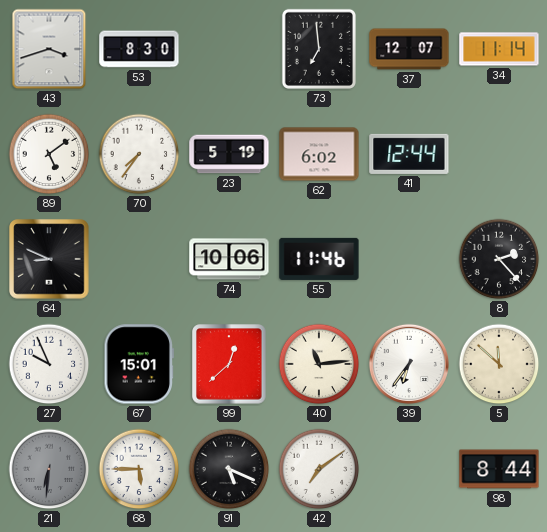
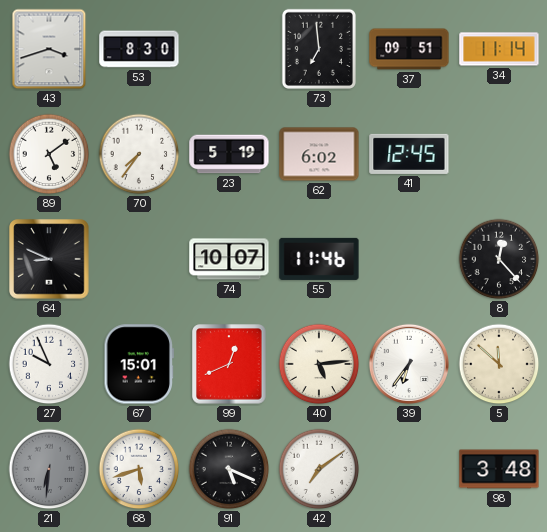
37: 12:07 -> 09:51
41: 12:44 -> 12:45
74: 10:06 -> 10:07
8: 2:23 -> 12:23
99: 12:38 -> 12:41
40: 11:14 -> 5:14
68: 5:45 -> 5:42
98: 8:44 -> 3:48
